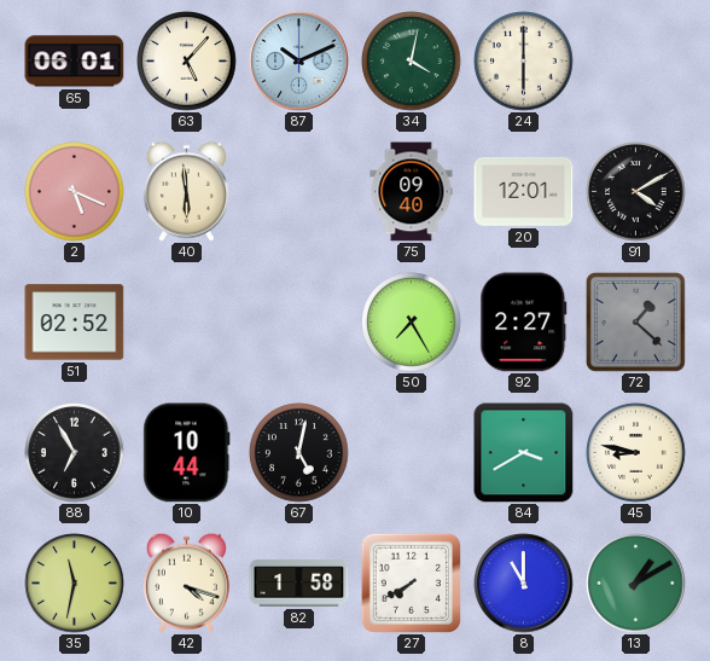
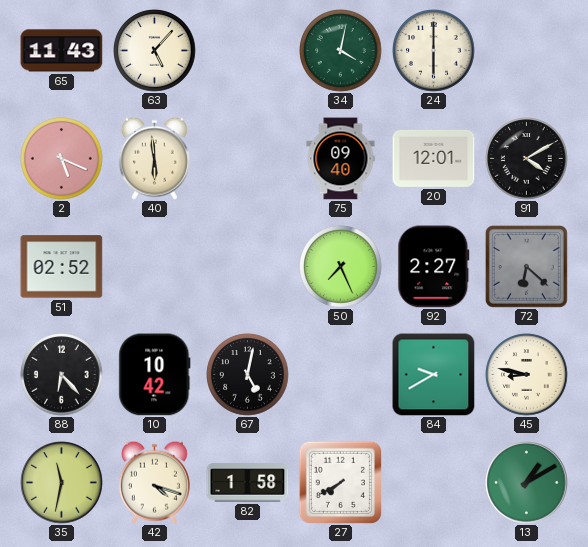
65: 06:01 -> 11:43
87: 10:11 -> none
50: 7:25 -> 7:26
72: 1:22 -> 6:22
88: 6:55 -> 6:23
10: 10:44 -> 10:42
84: 3:40 -> 9:40
8: 11:00 -> none
